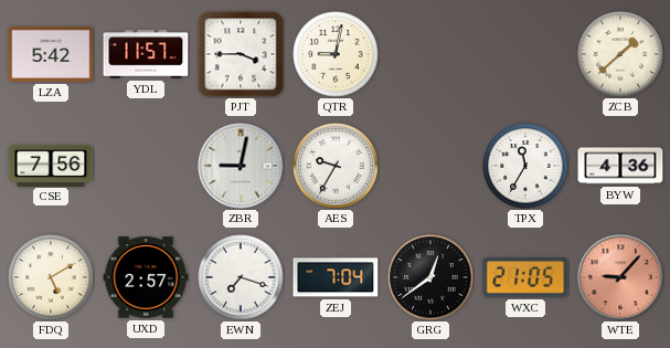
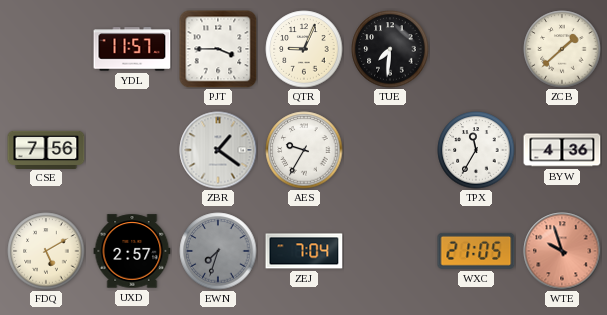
LZA: 5:42 -> none
QTR: 9:02 -> 9:04
TUE: none -> 7:31
ZBR: 9:02 -> 1:21
EWN: 7:18 -> 7:33
EWN dial: white -> grey
GRG: 12:39 -> none
WTE: 9:07 -> 9:57
